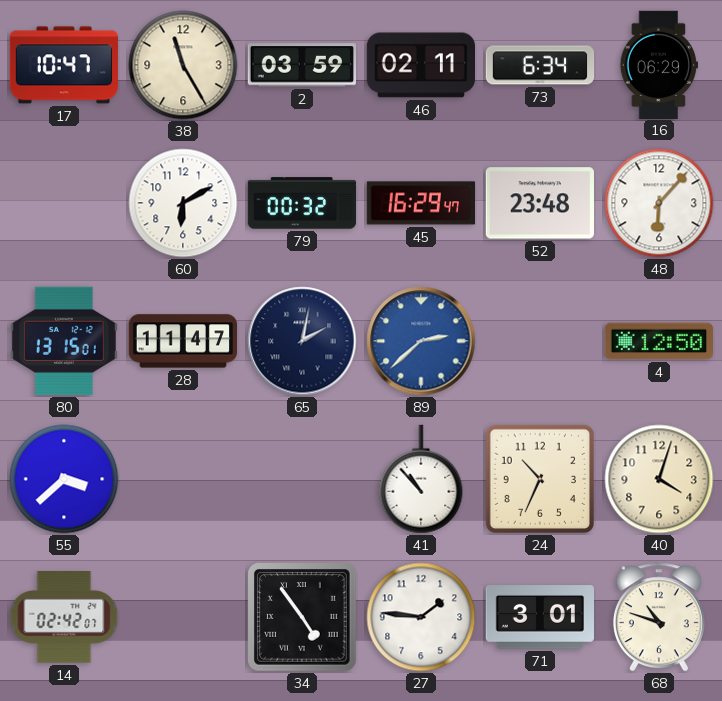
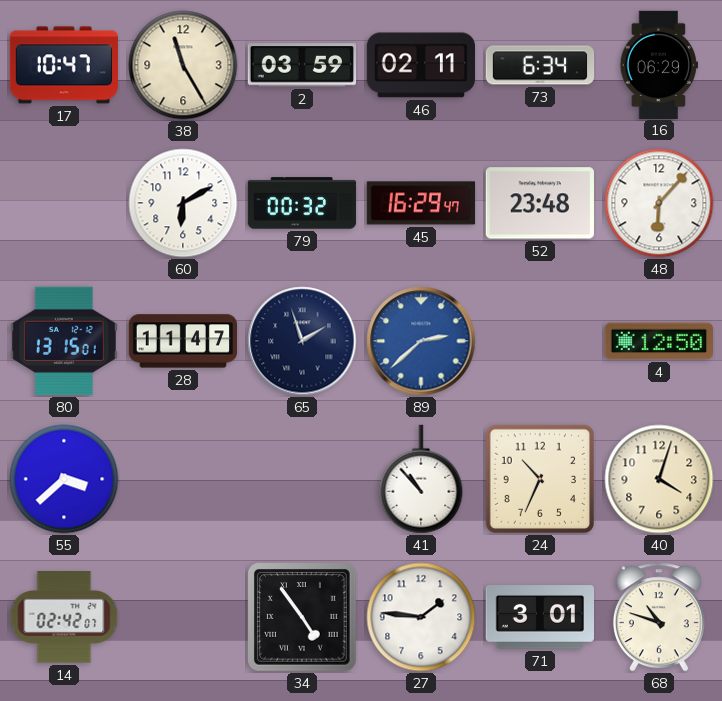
65: 2:02 -> 1:57
